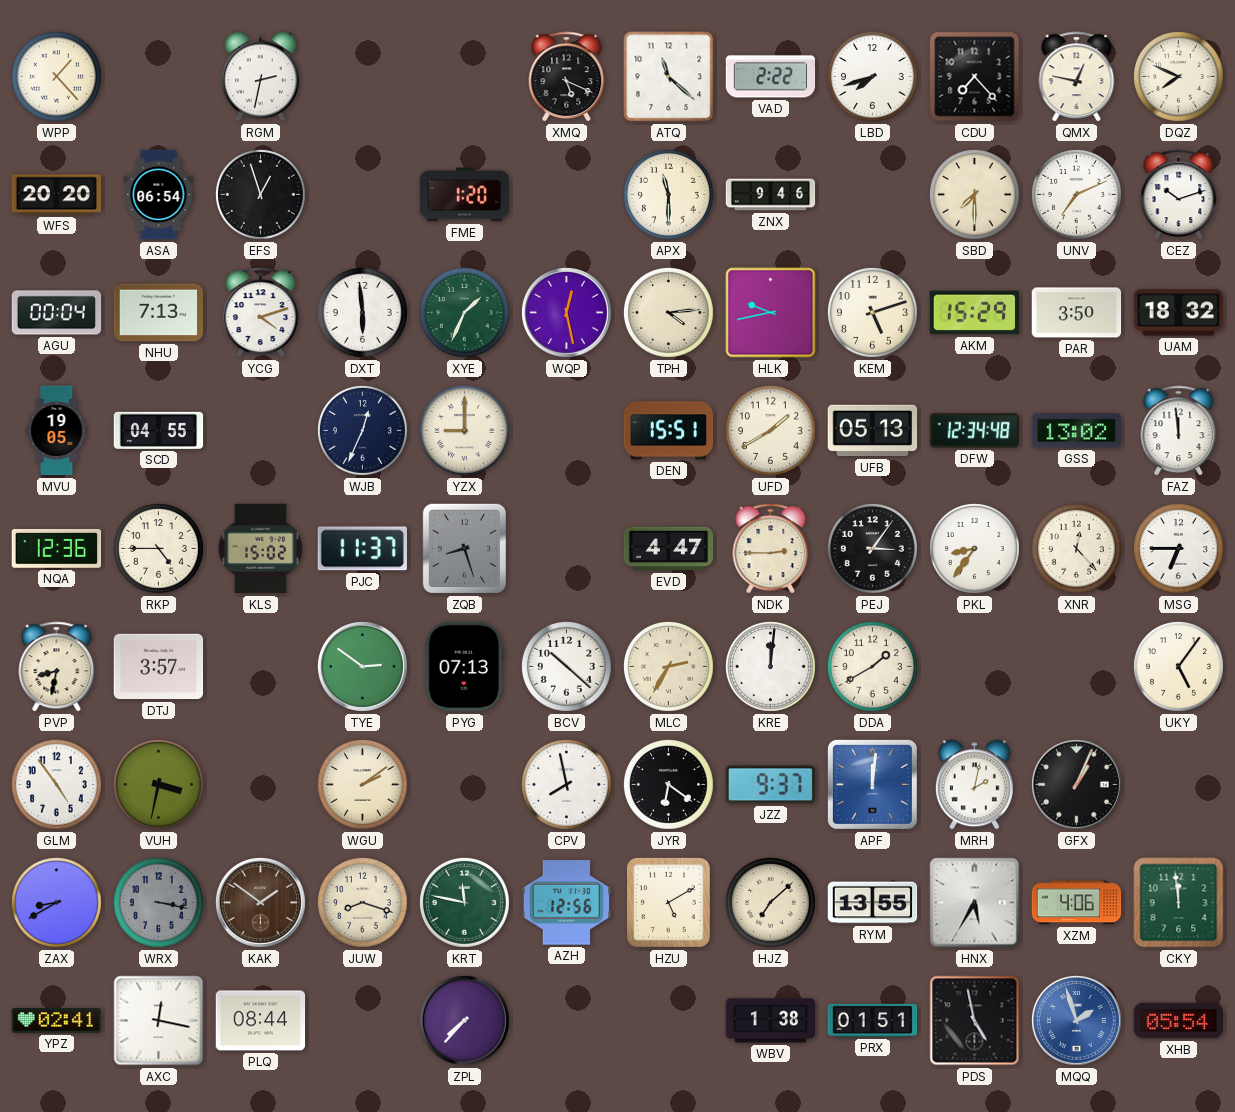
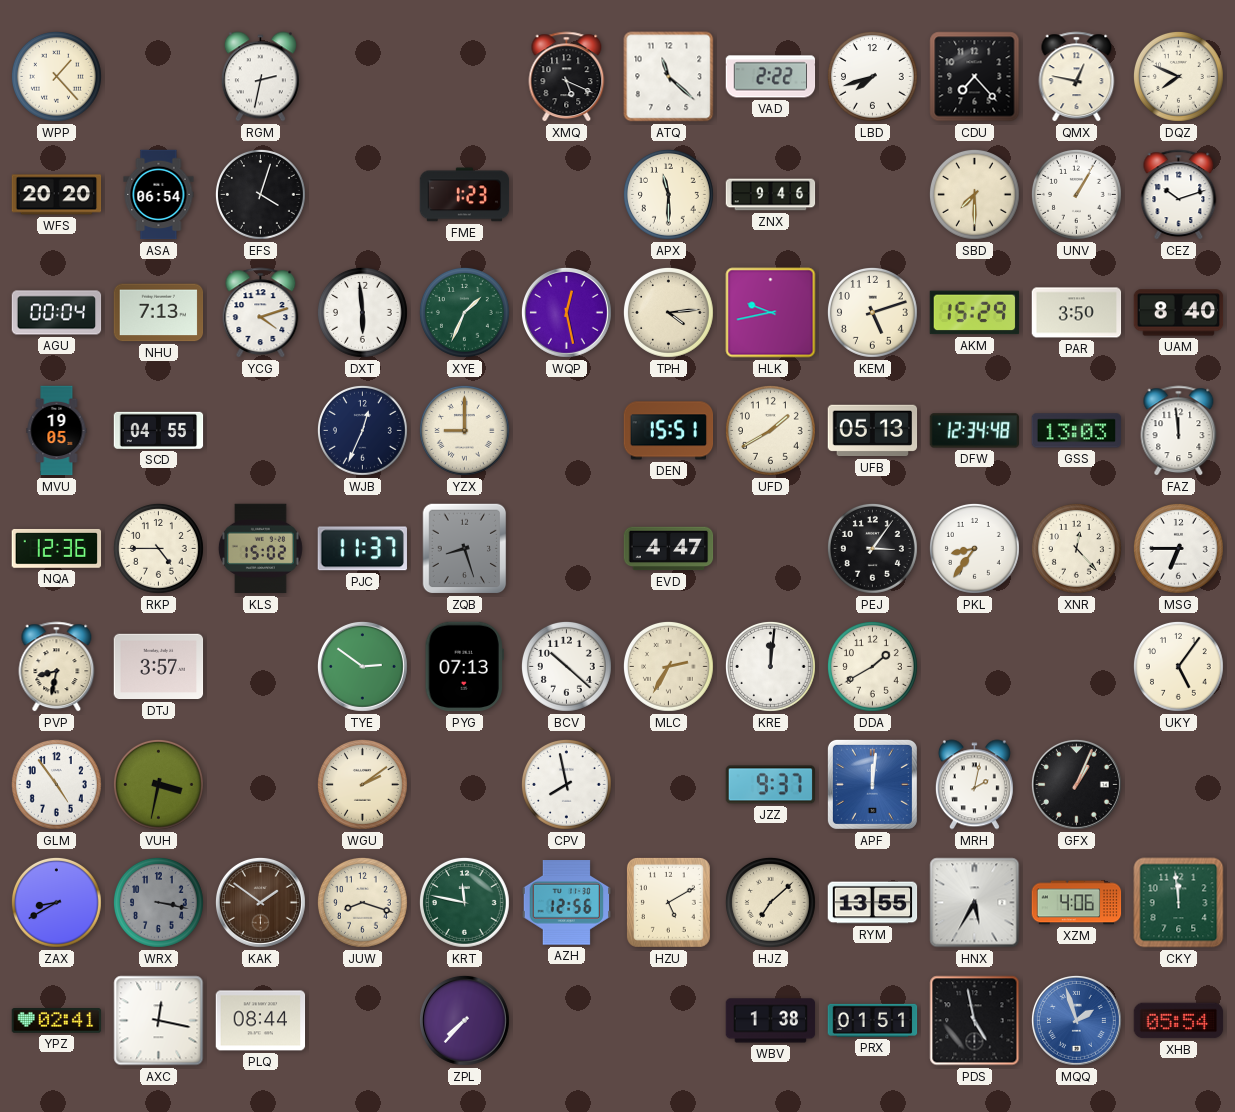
EFS: 12:57 -> 4:03
FME: 1:20 -> 1:23
UNV: 7:11 -> 1:05
UAM: 18:32 -> 8:40
GSS: 13:02 -> 13:03
NDK: 2:45 -> none
JYR: 6:21 -> none
